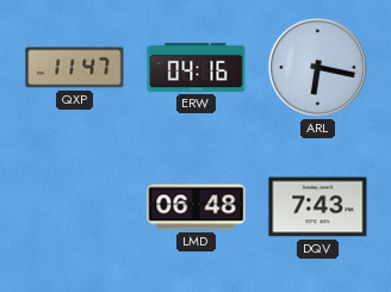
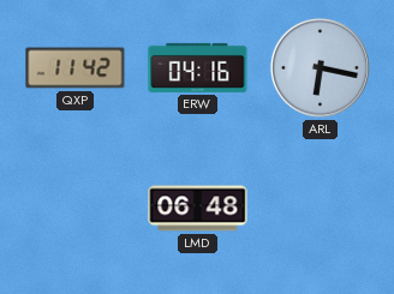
QXP: 11:47 -> 11:42
DQV: 7:43 -> none
